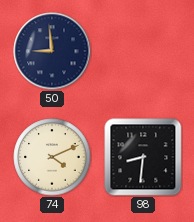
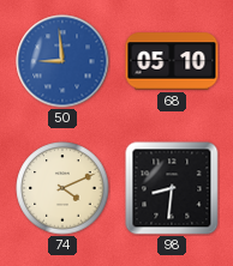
50 dial: navy -> blue
68: none -> 05:10
